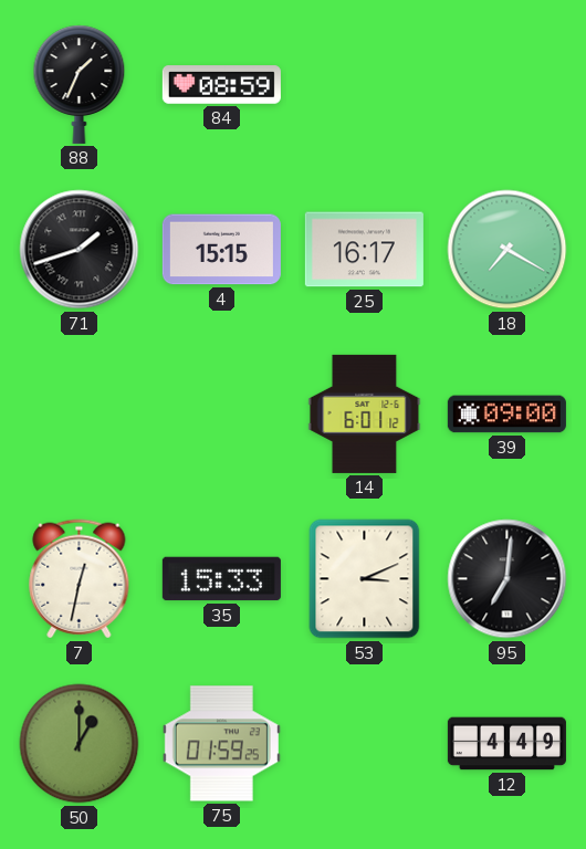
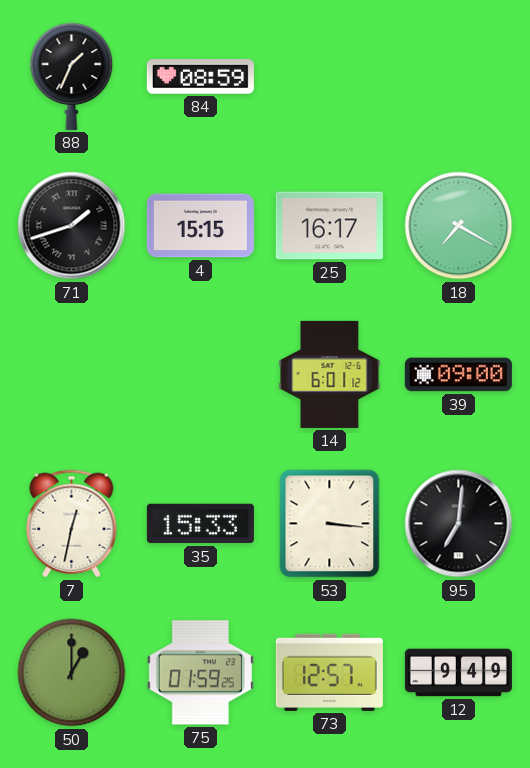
53: 3:11 -> 3:16
73: none -> 12:57
12: 4:49 -> 9:49
